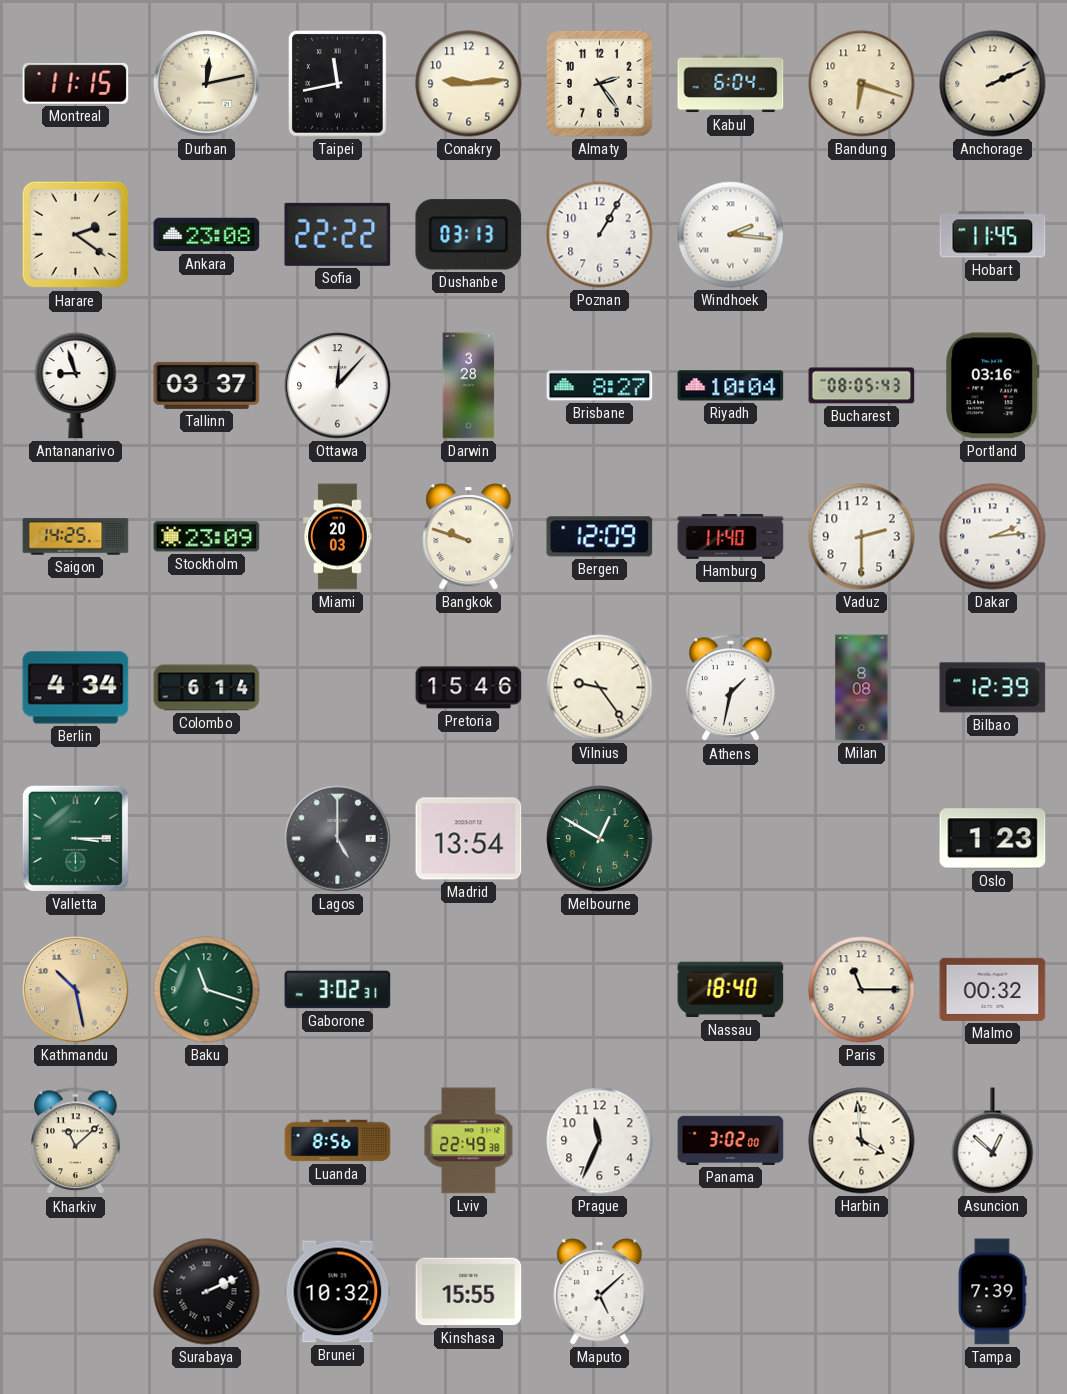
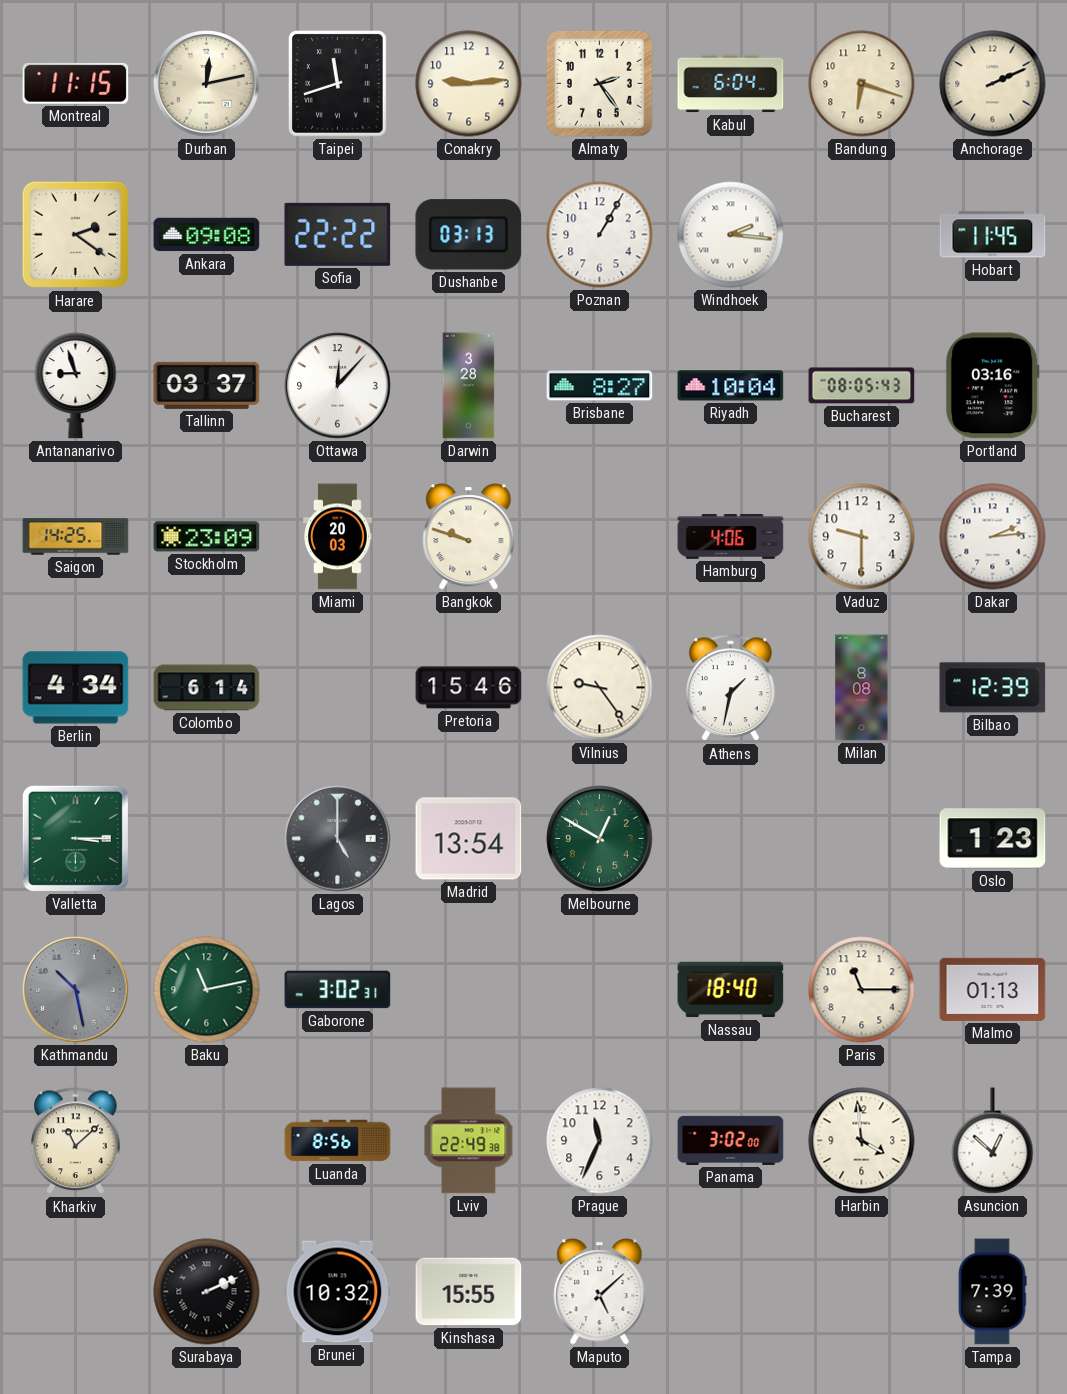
Taipei: 11:43 -> 11:42
Ankara: 23:08 -> 09:08
Bergen: 12:09 -> none
Hamburg: 11:40 -> 4:06
Vaduz: 2:30 -> 9:30
Kathmandu dial: champagne -> grey
Baku: 11:18 -> 11:13
Malmo: 00:32 -> 01:13
